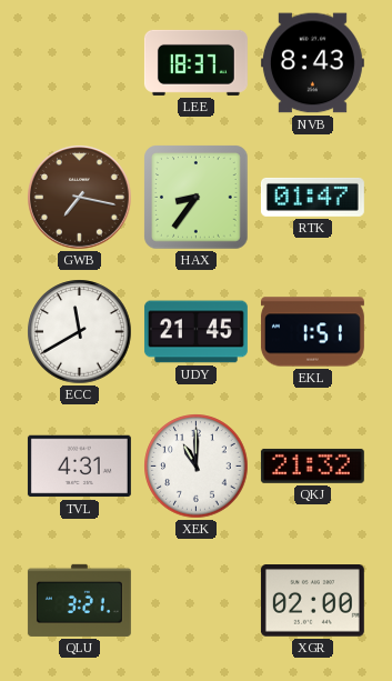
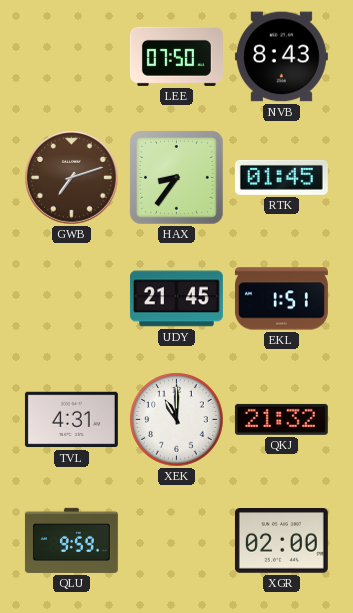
LEE: 18:37 -> 07:50
GWB: 7:17 -> 7:12
RTK: 01:47 -> 01:45
ECC: 11:40 -> none
QLU: 3:21 -> 9:59
